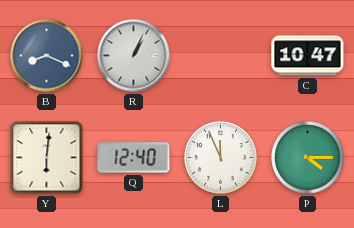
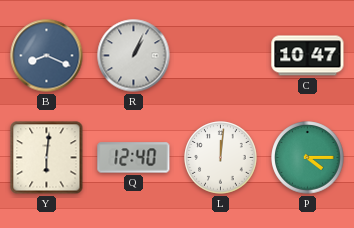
L: 11:56 -> 12:01
